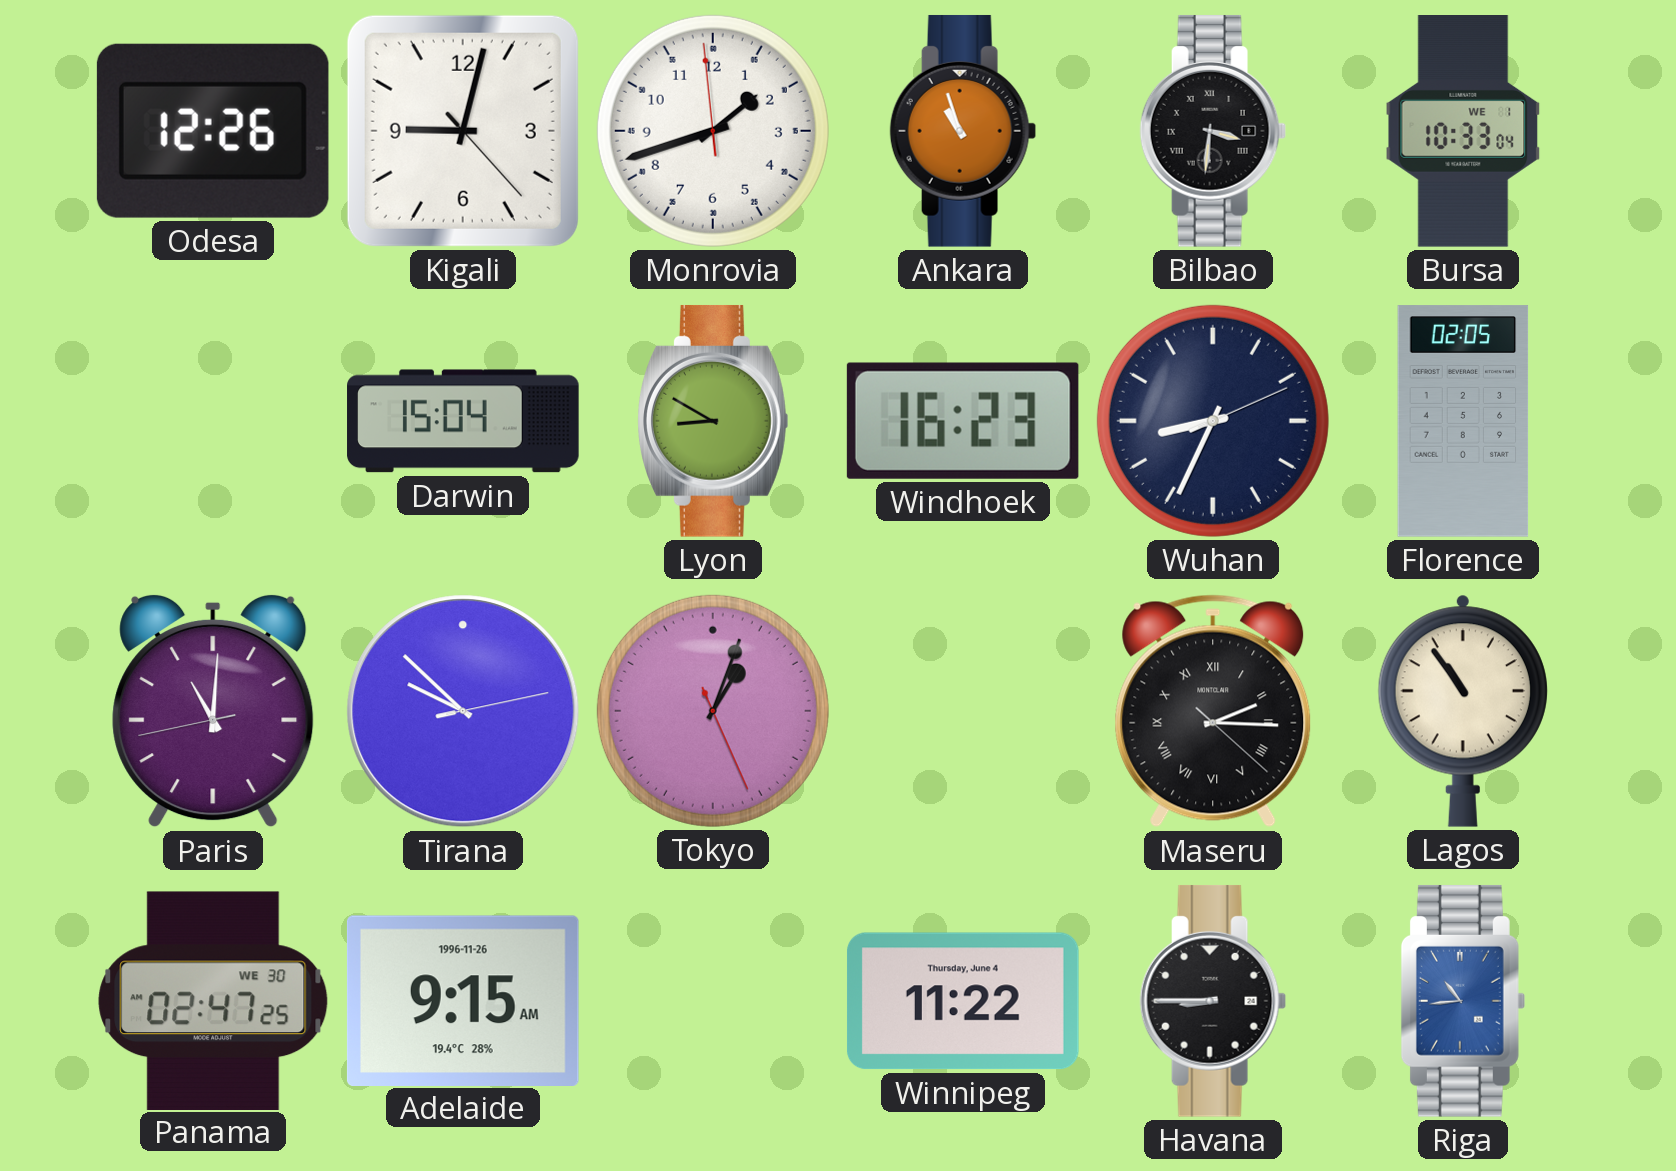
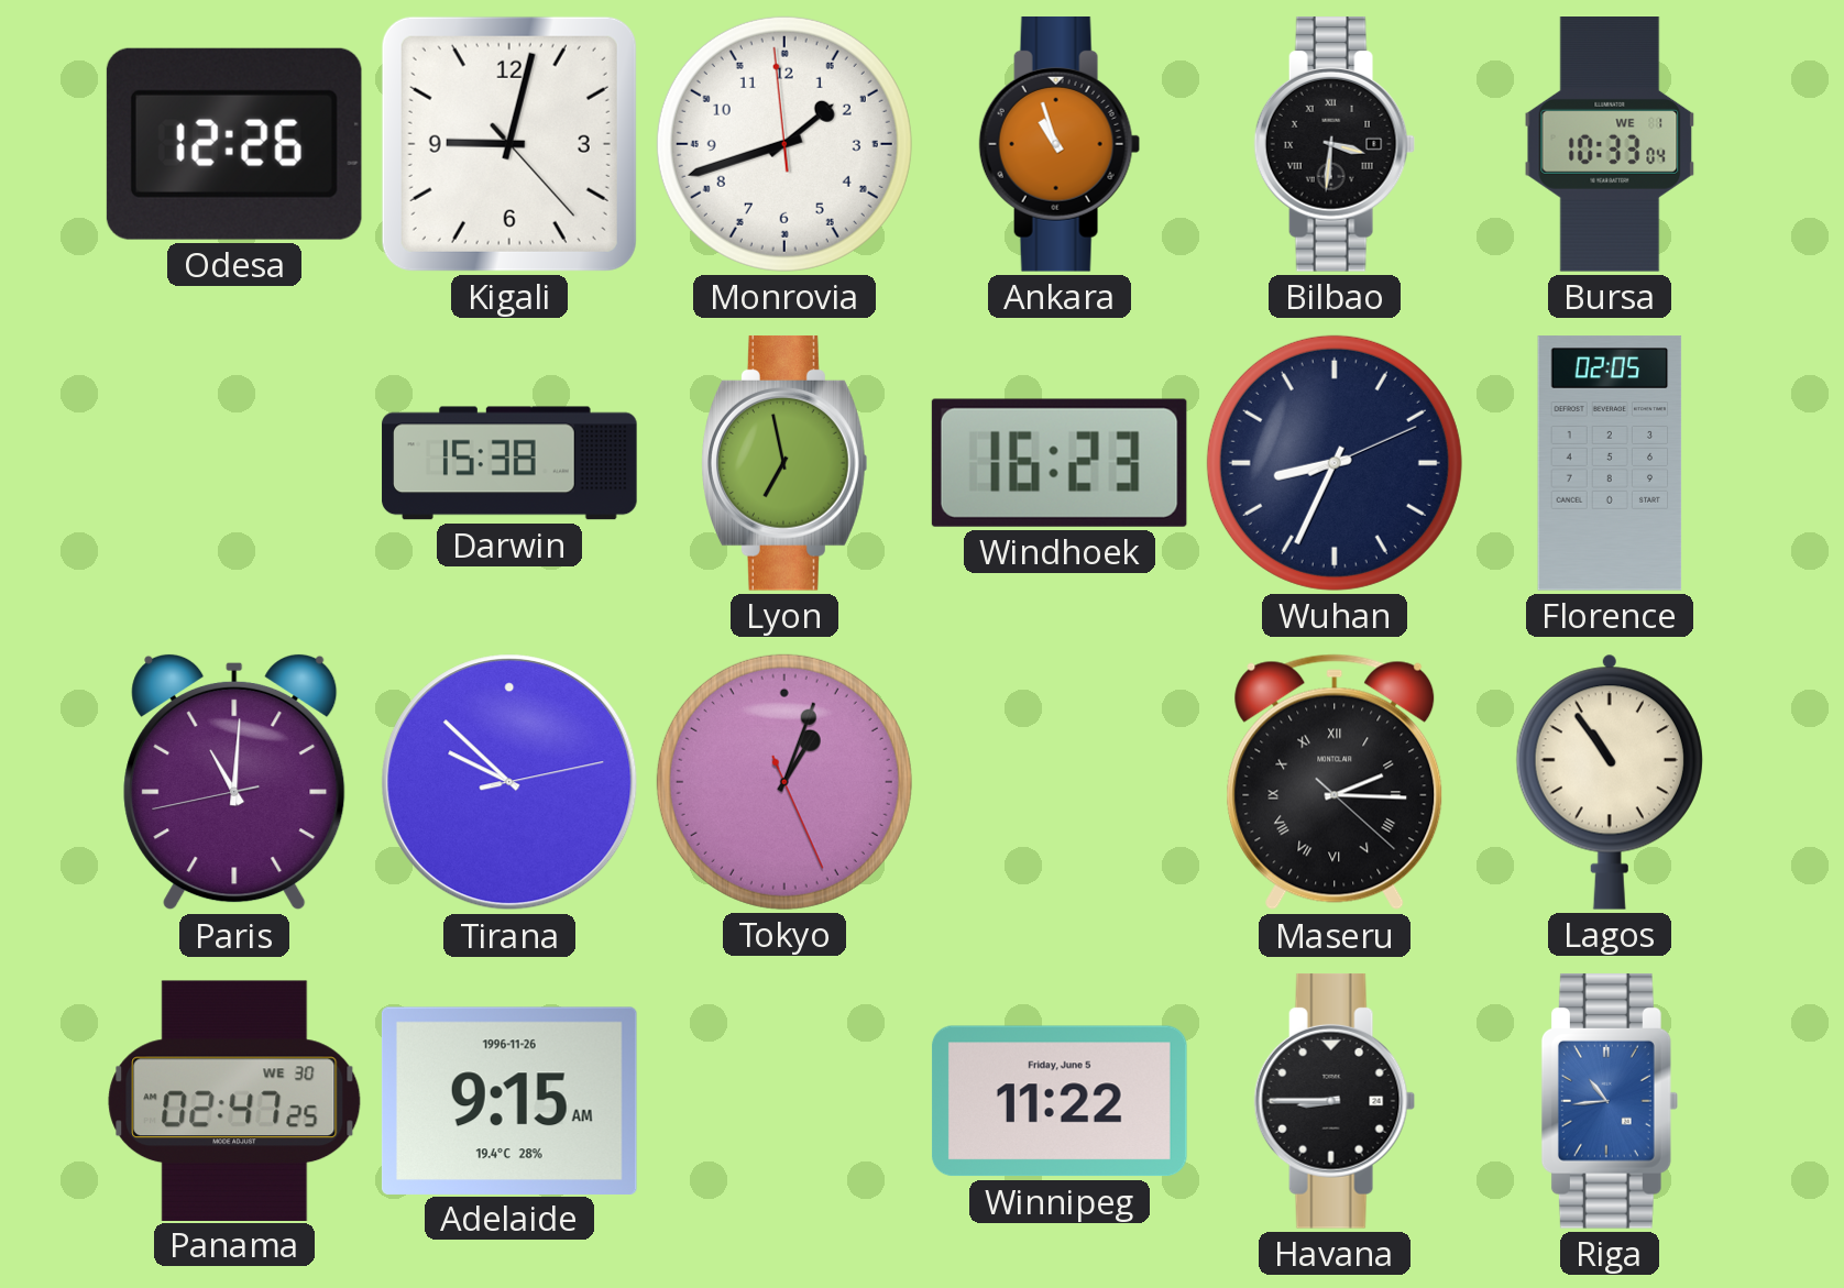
Darwin: 15:04 -> 15:38
Lyon: 8:50 -> 6:58
Winnipeg date: Thursday, June 4 -> Friday, June 5
